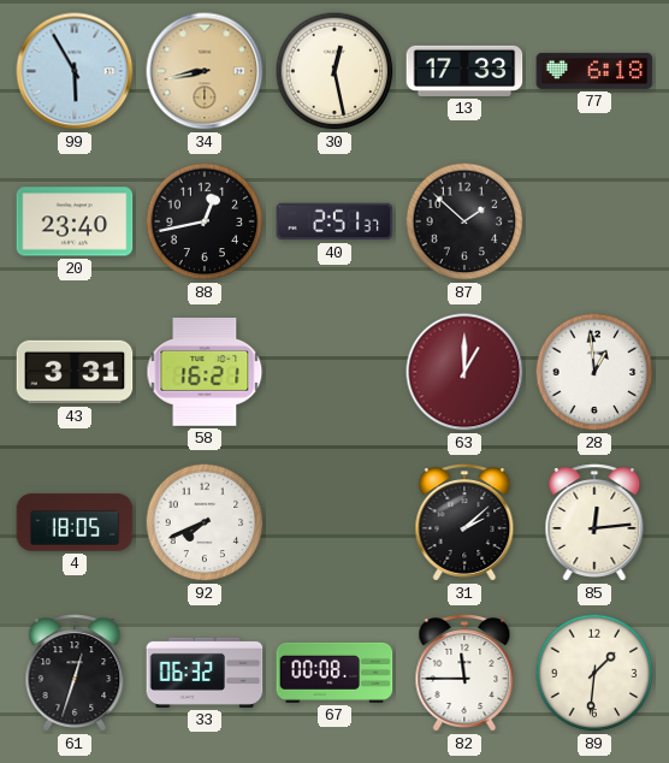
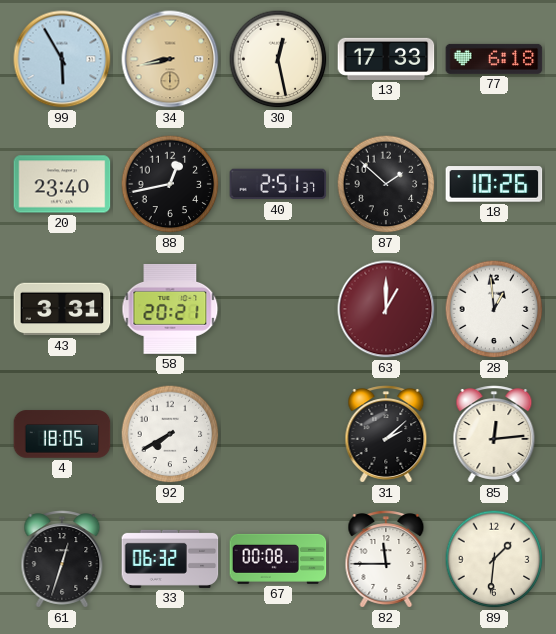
18: none -> 10:26
58: 16:21 -> 20:21
92: 7:41 -> 7:40
